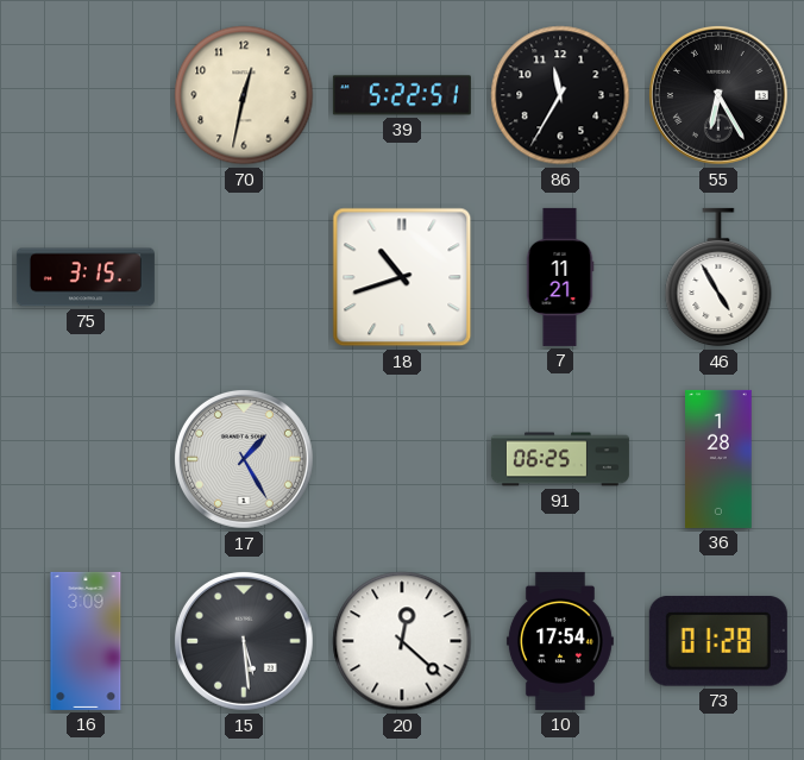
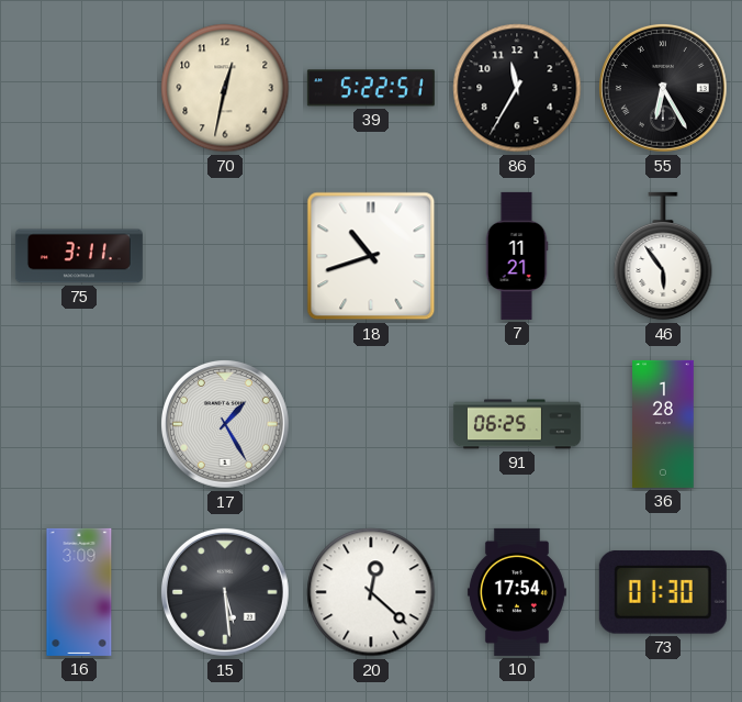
75: 3:15 -> 3:11
46: 4:55 -> 5:54
73: 01:28 -> 01:30
